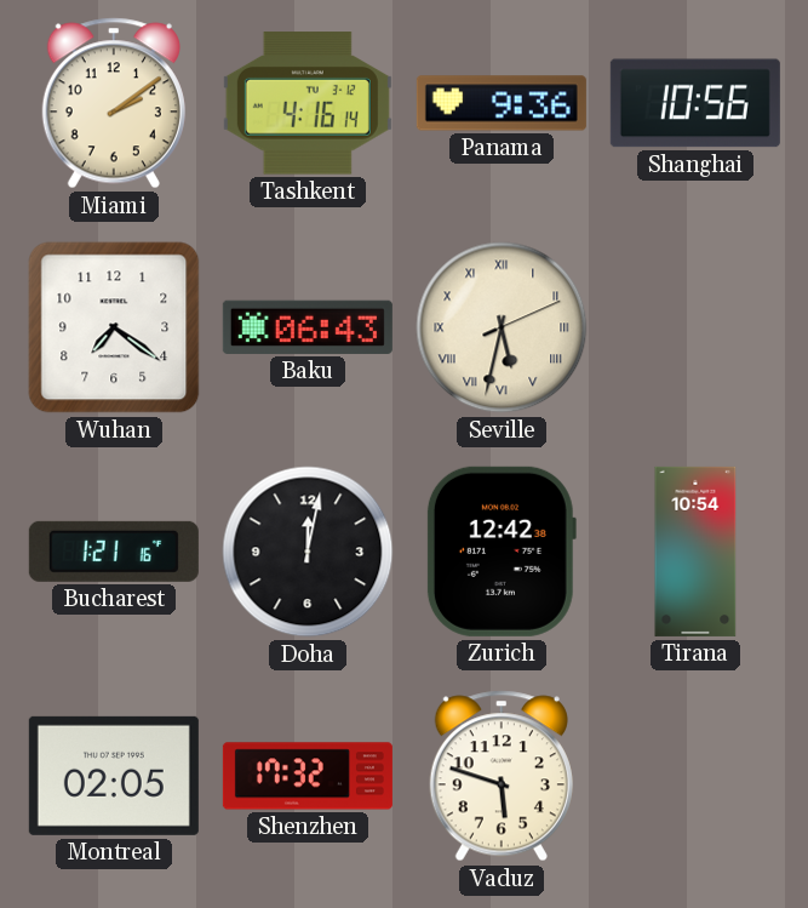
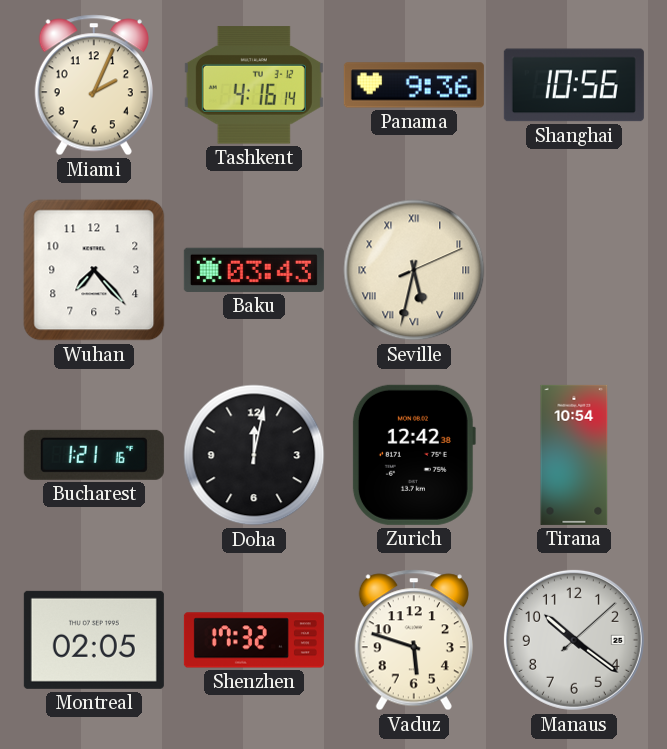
Miami: 2:09 -> 2:04
Wuhan: 7:21 -> 7:23
Baku: 06:43 -> 03:43
Manaus: none -> 10:21
